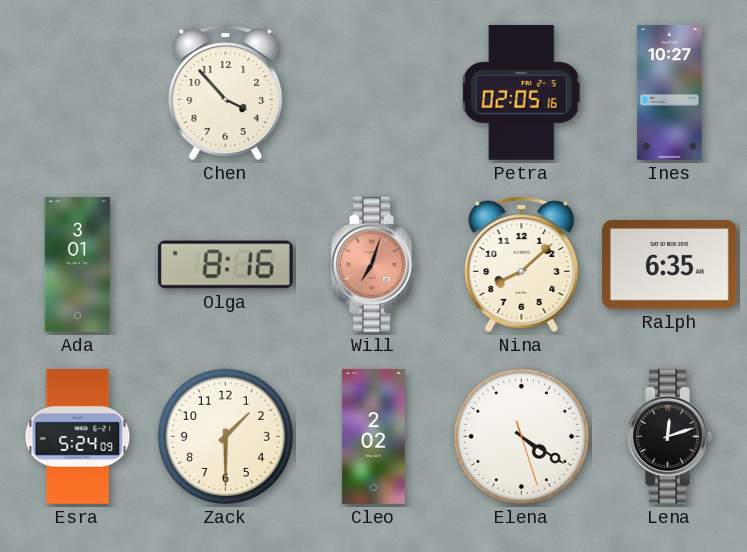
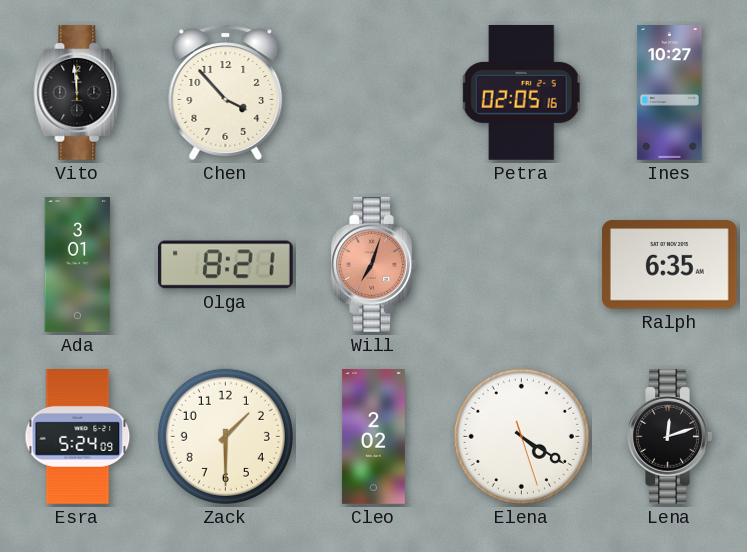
Vito: none -> 11:59
Olga: 8:16 -> 8:21
Nina: 8:08 -> none
